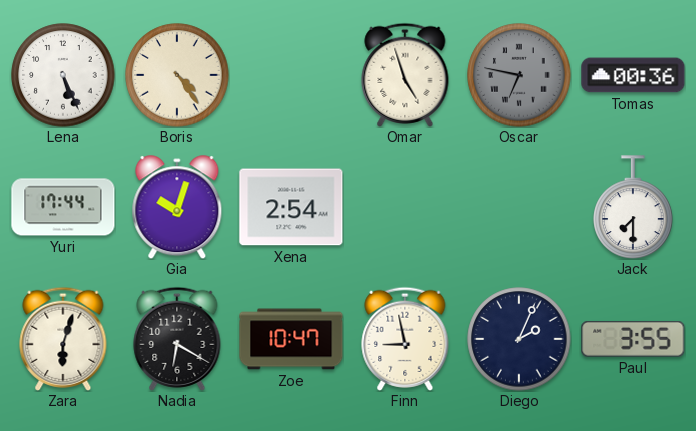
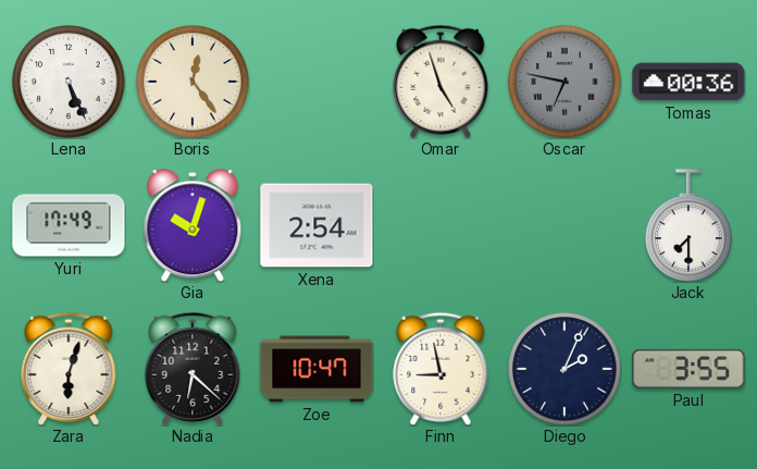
Boris: 4:24 -> 12:24
Yuri: 17:44 -> 17:49
Nadia: 6:20 -> 6:22
